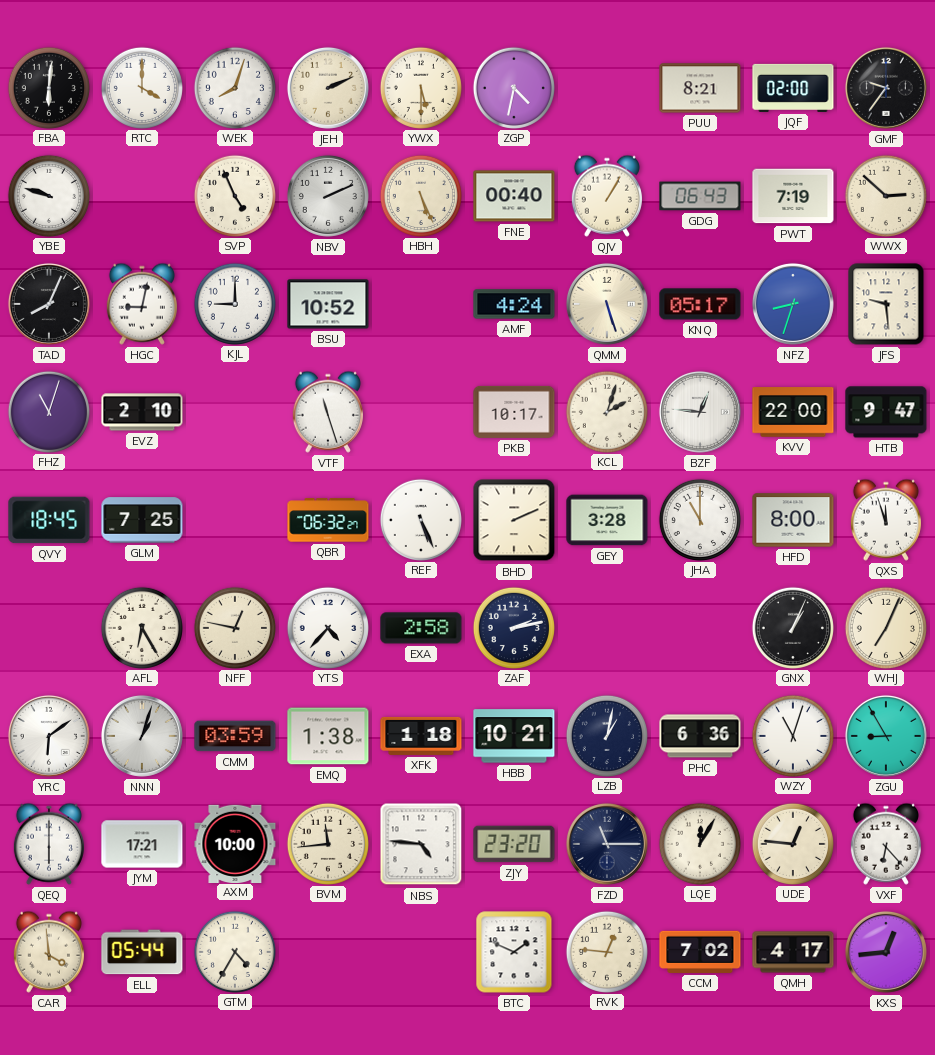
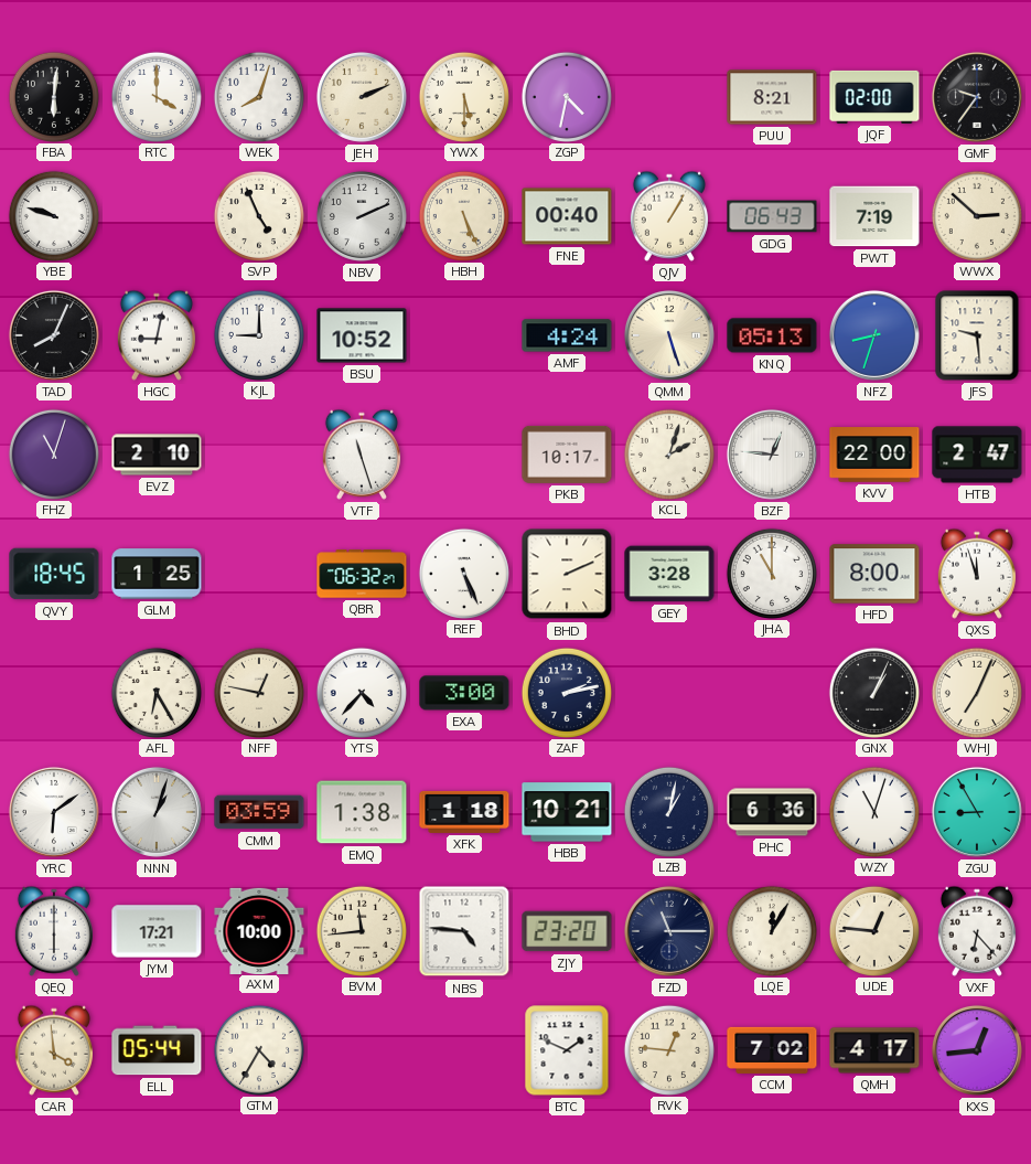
KNQ: 05:17 -> 05:13
HTB: 9:47 -> 2:47
GLM: 7:25 -> 1:25
EXA: 2:58 -> 3:00
